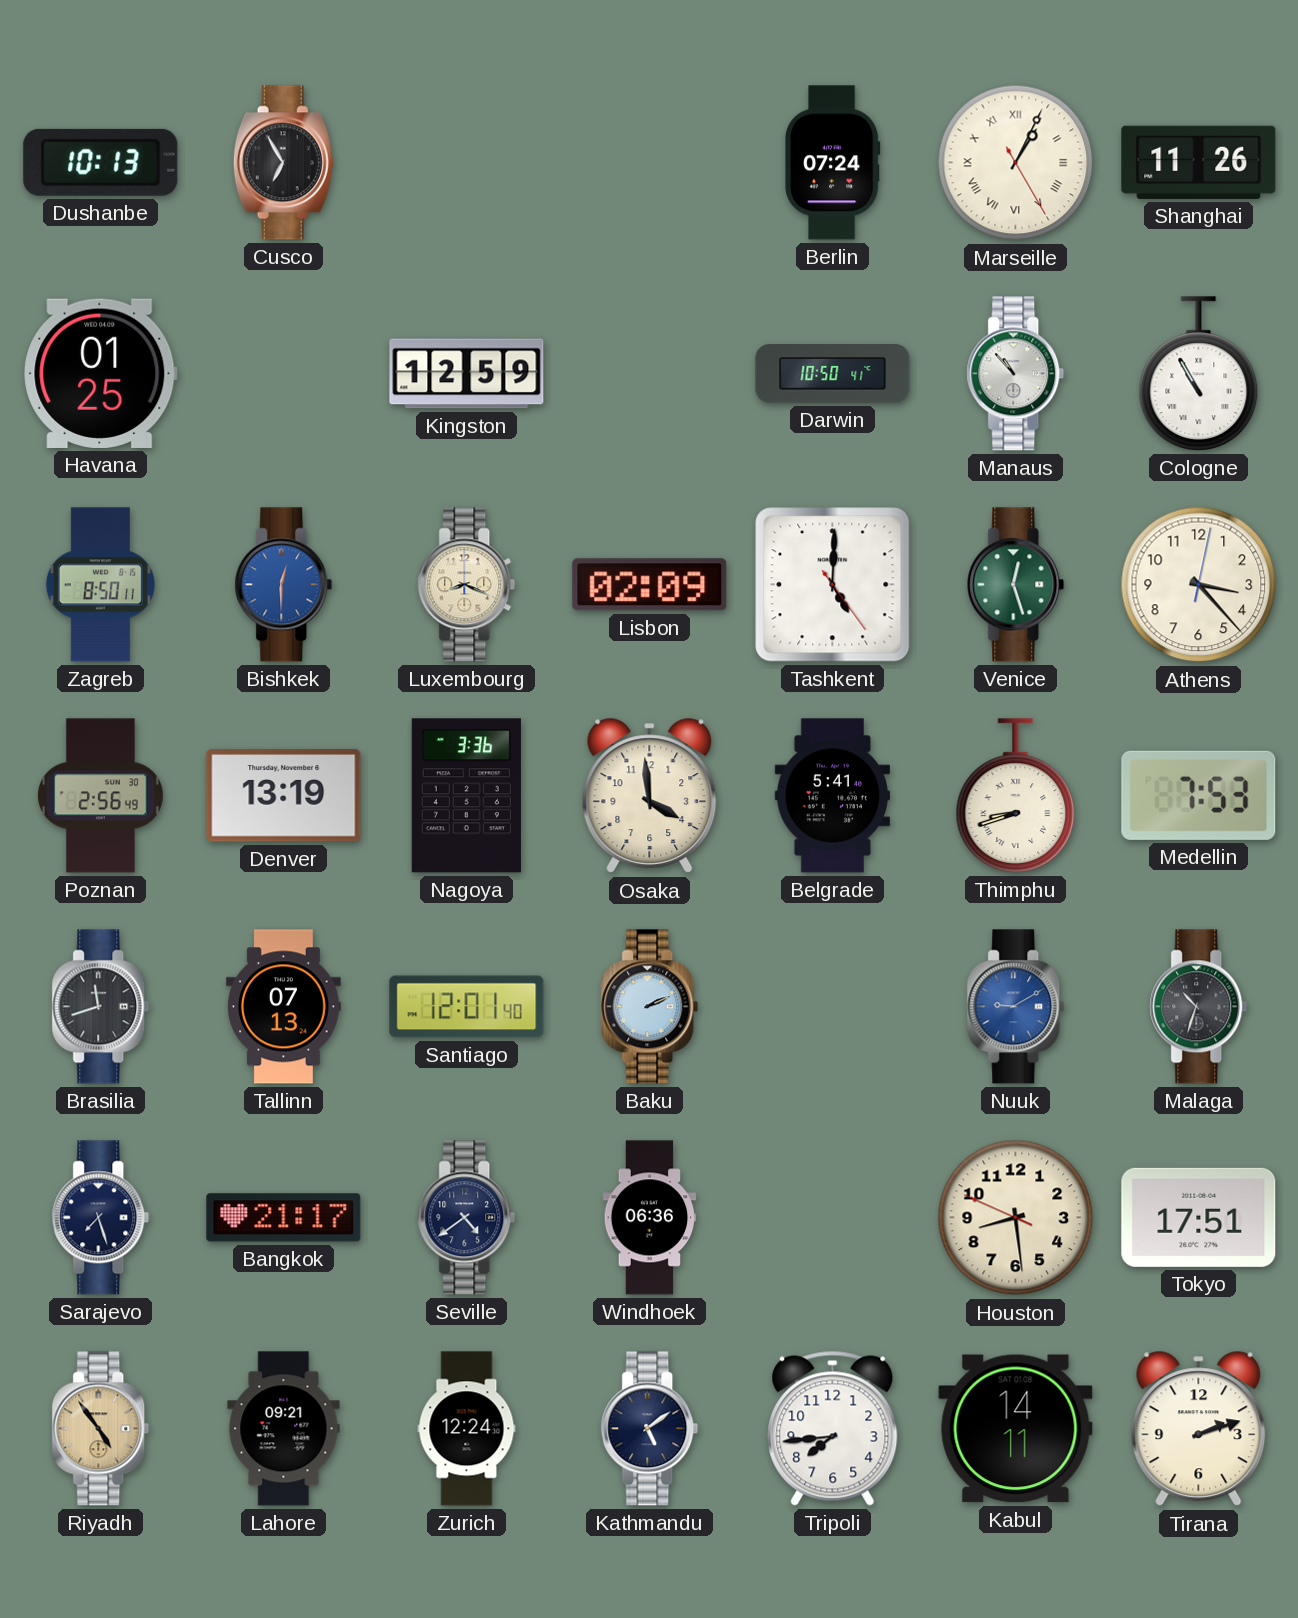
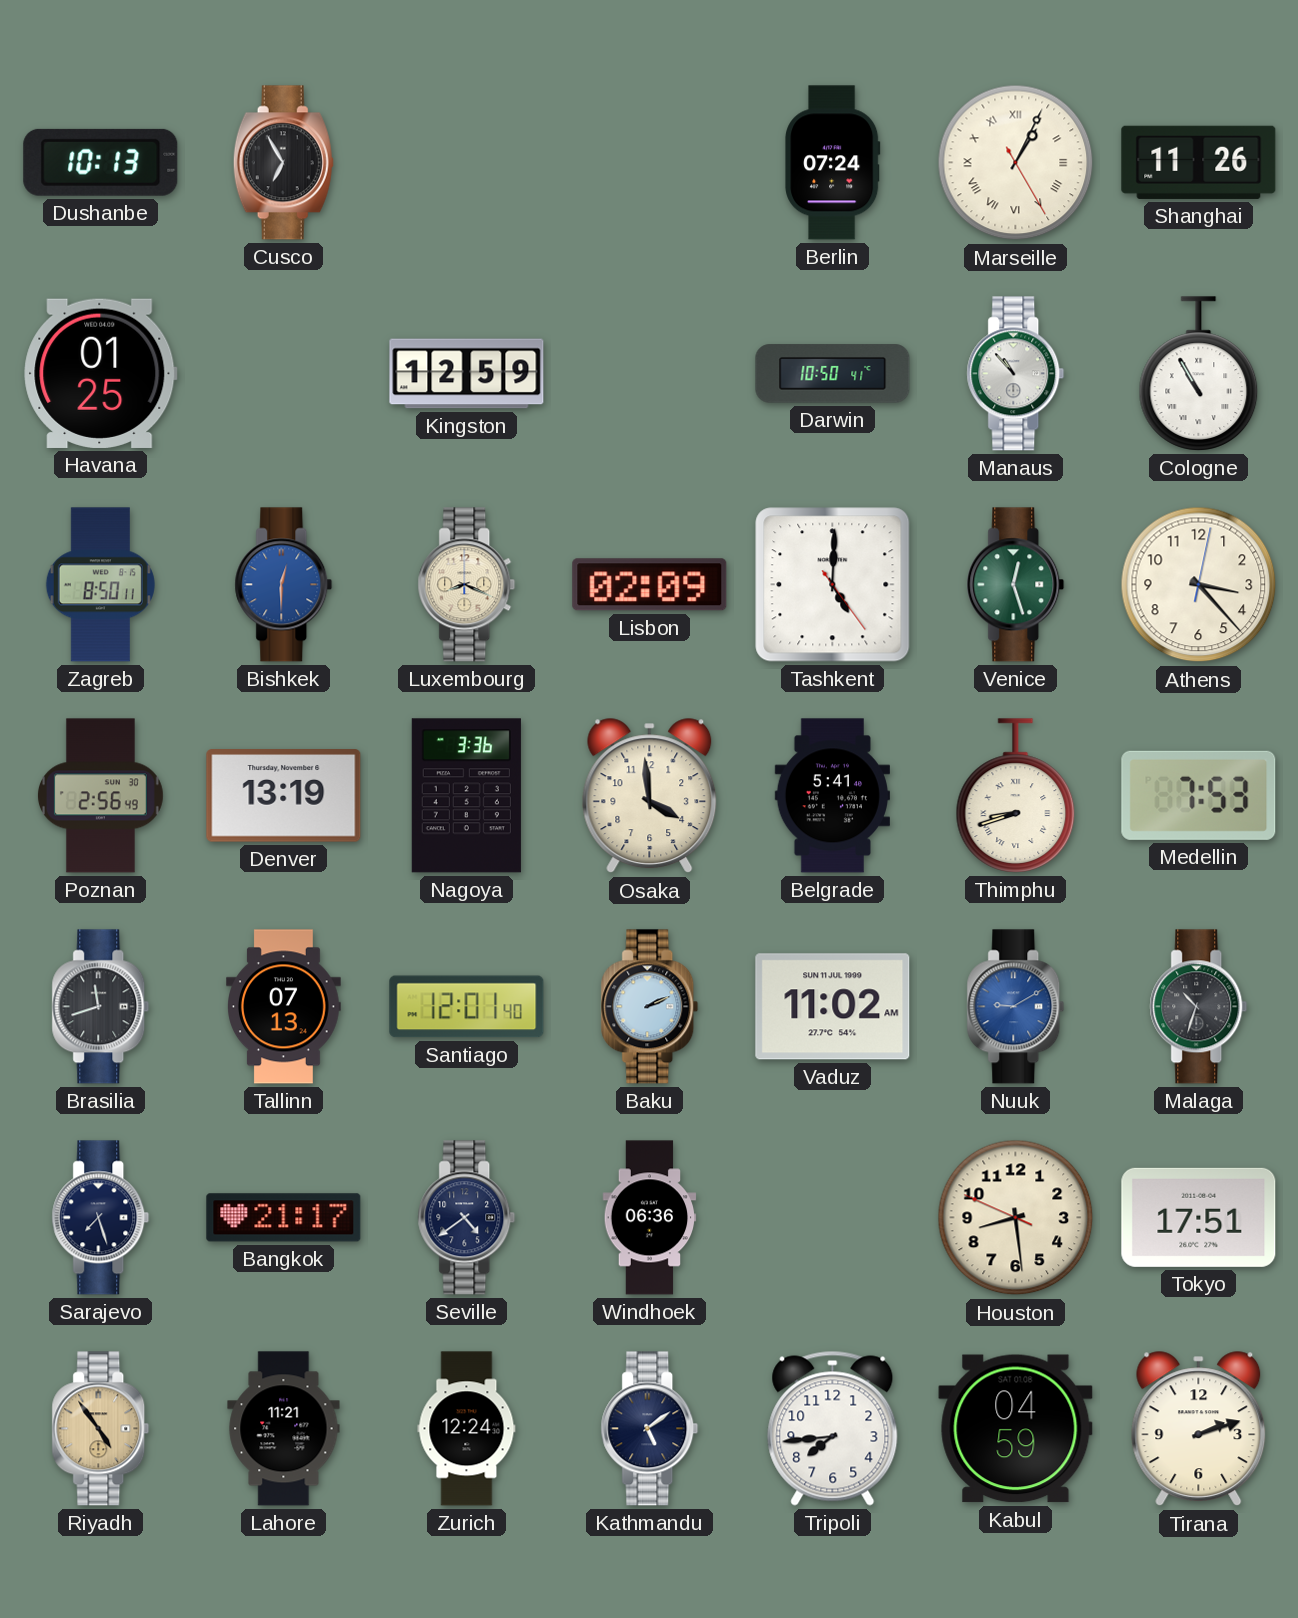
Vaduz: none -> 11:02
Lahore: 09:21 -> 11:21
Kabul: 14:11 -> 04:59
